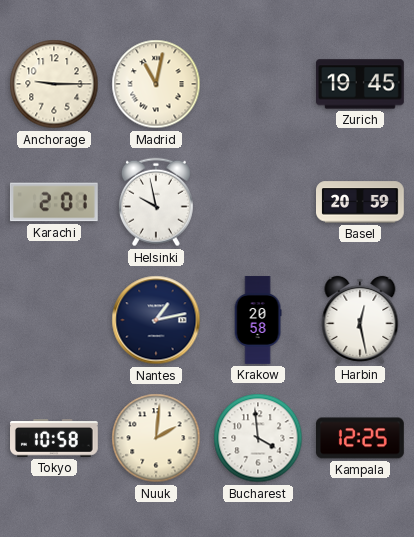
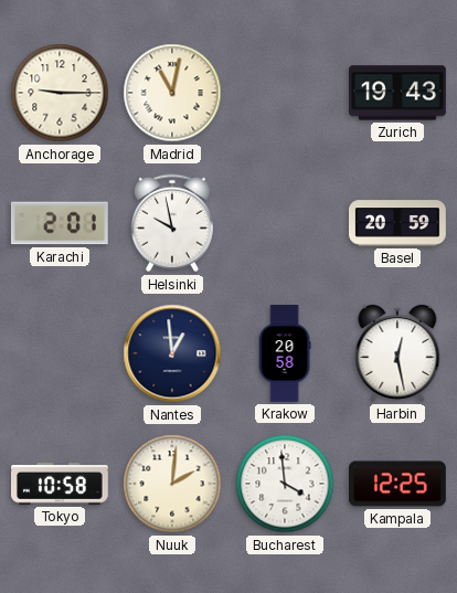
Zurich: 19:45 -> 19:43
Nantes: 1:13 -> 12:59
